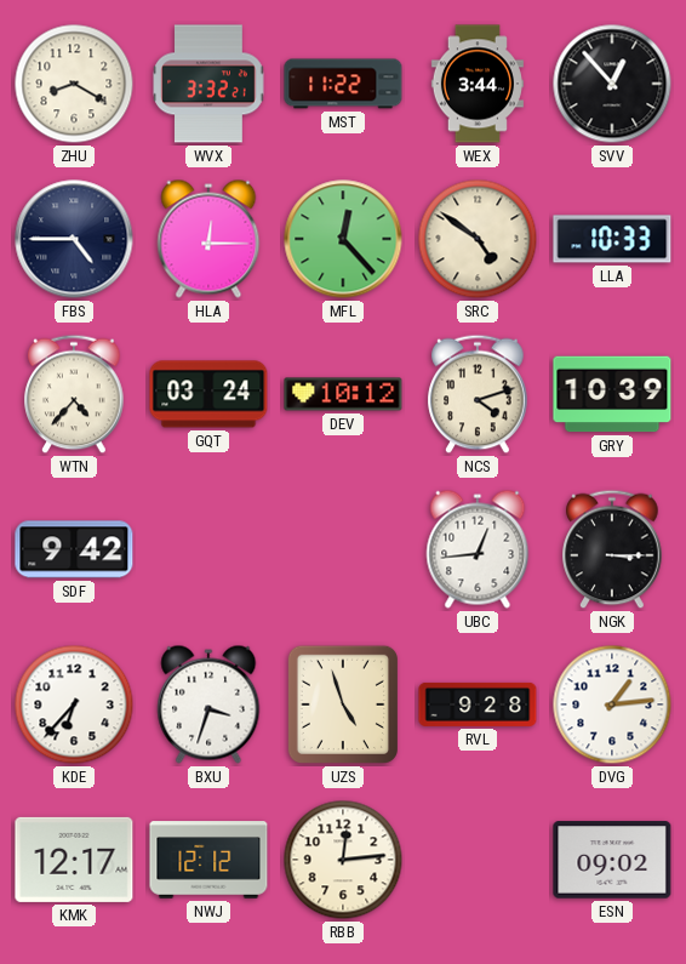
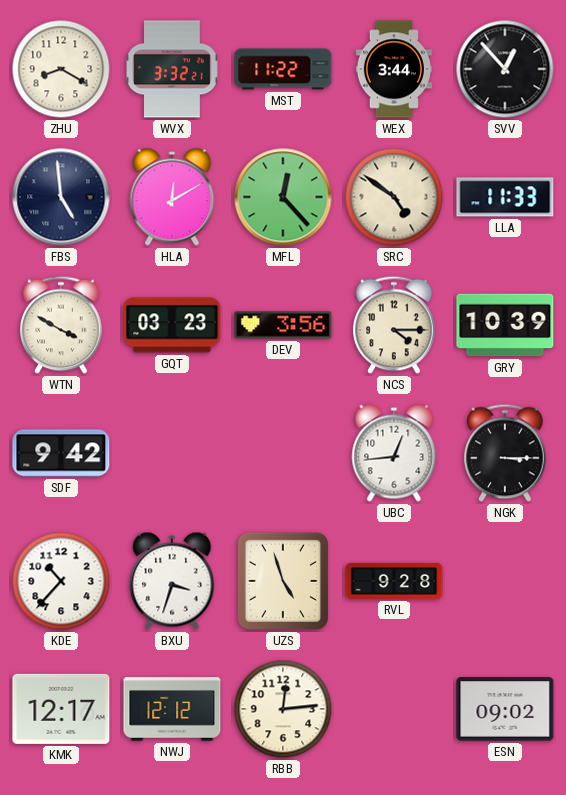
FBS: 4:45 -> 4:59
HLA: 12:15 -> 12:10
LLA: 10:33 -> 11:33
WTN: 4:37 -> 3:50
GQT: 03:24 -> 03:23
DEV: 10:12 -> 3:56
NCS: 4:12 -> 4:15
KDE: 6:37 -> 10:37
DVG: 1:14 -> none
